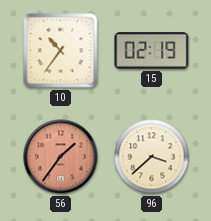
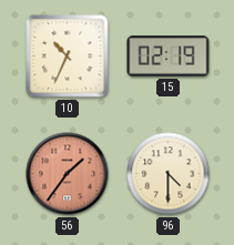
10: 10:36 -> 10:34
96: 3:38 -> 4:30
